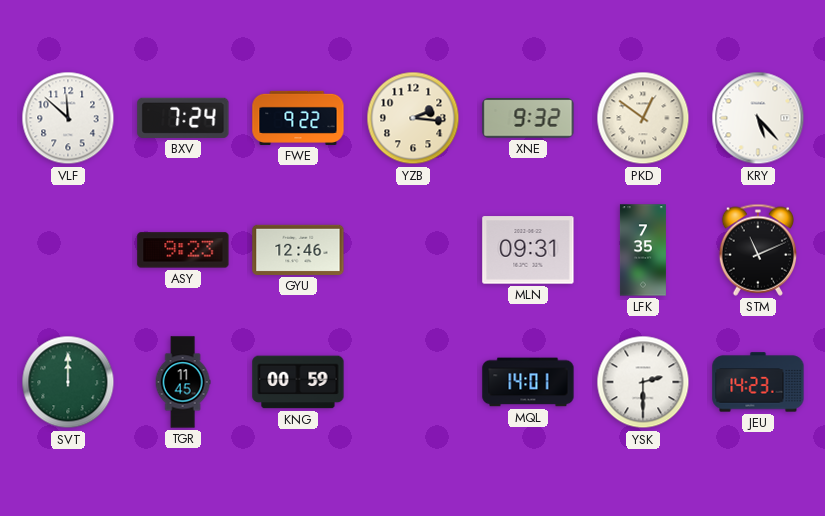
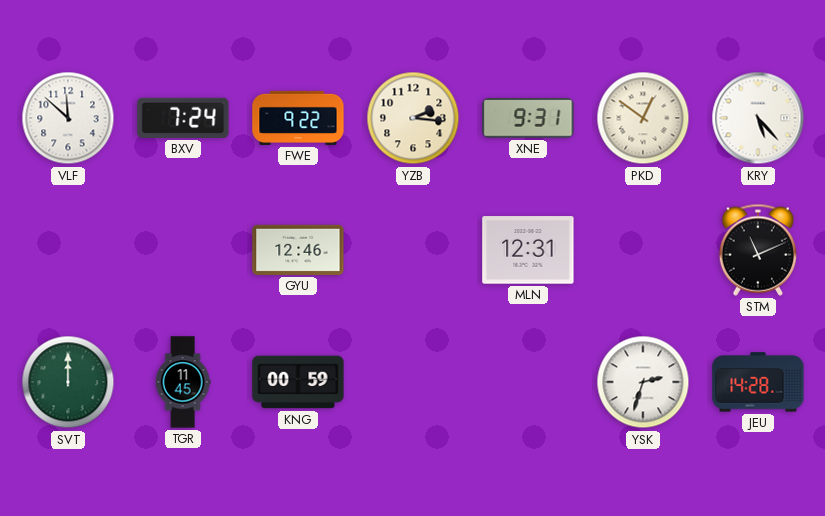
XNE: 9:32 -> 9:31
ASY: 9:23 -> none
MLN: 09:31 -> 12:31
LFK: 7:35 -> none
MQL: 14:01 -> none
YSK: 2:30 -> 2:33
JEU: 14:23 -> 14:28
